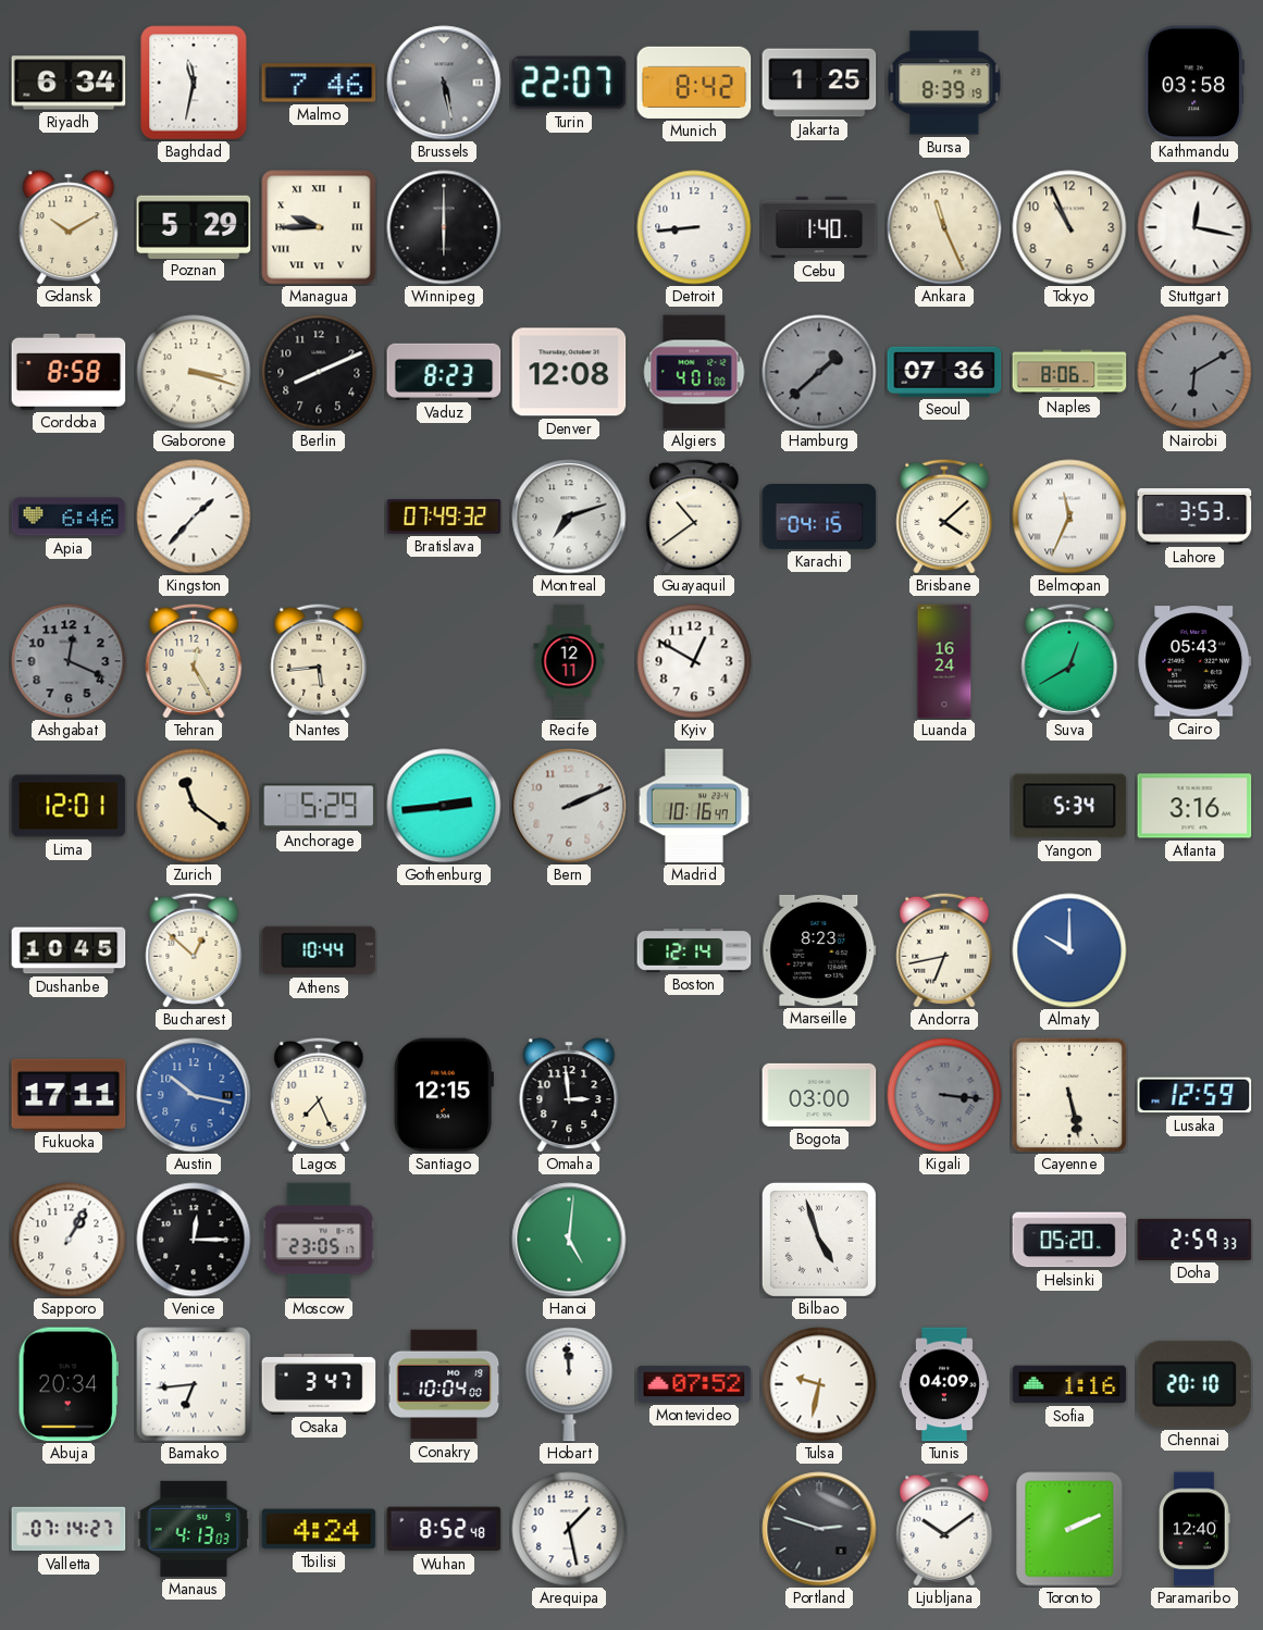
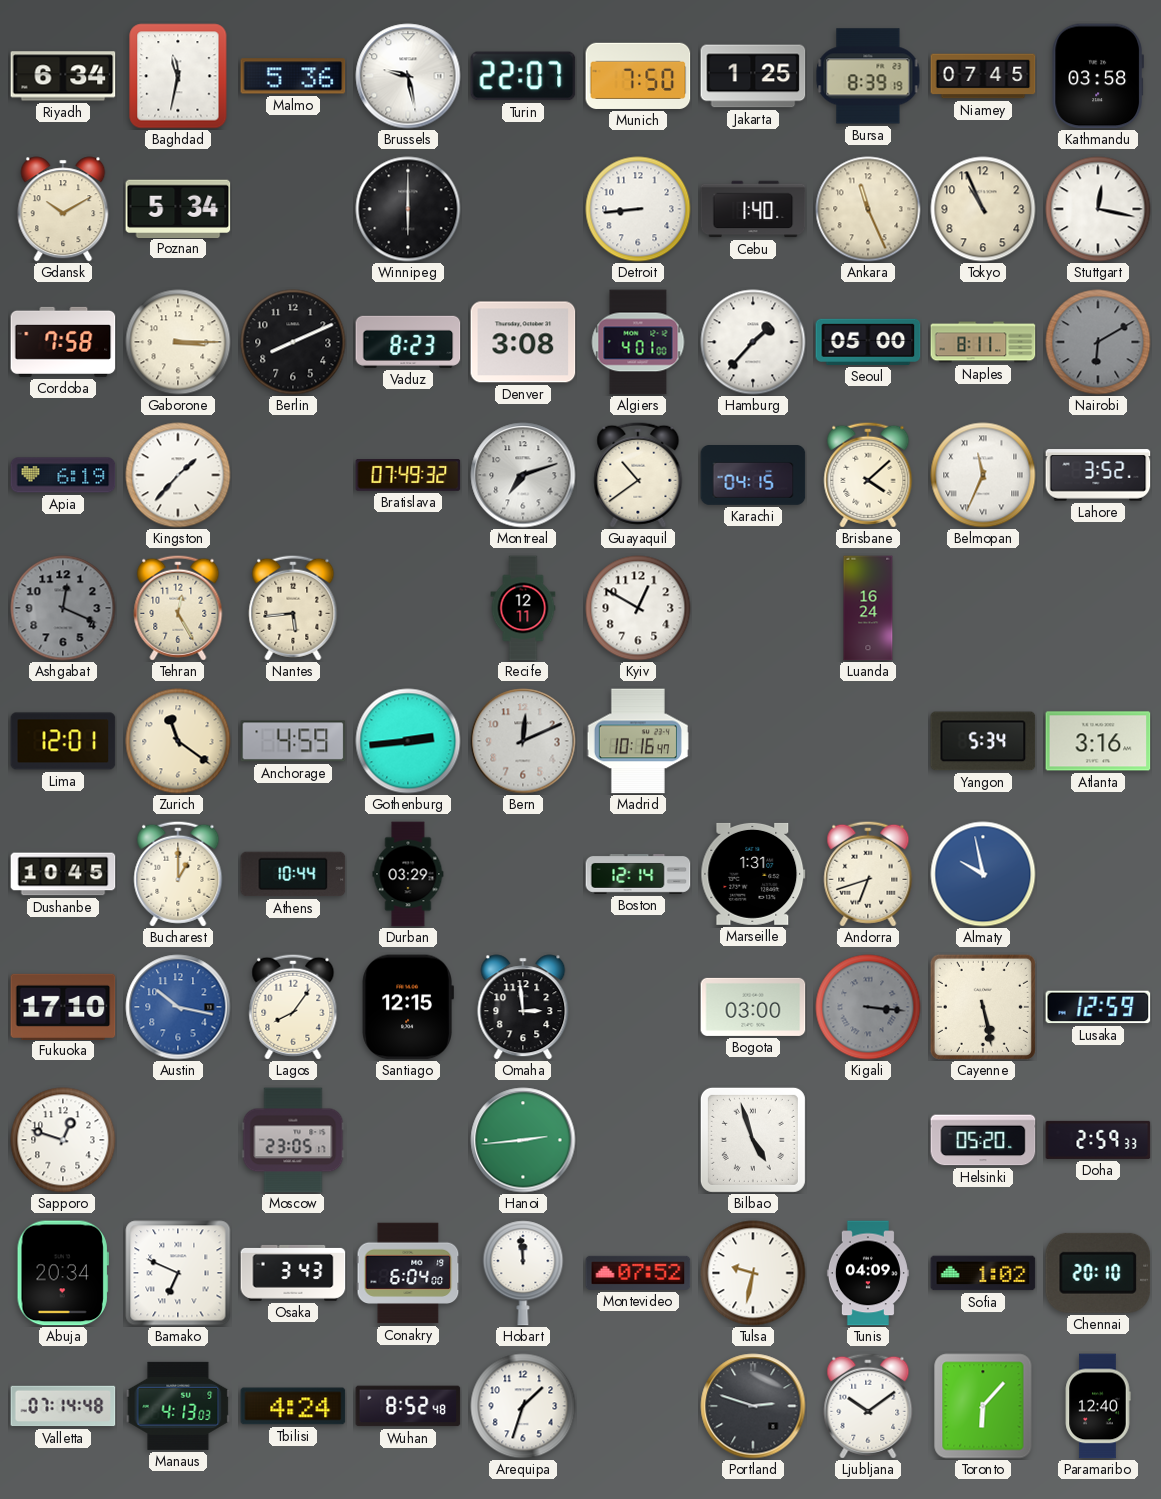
Malmo: 7:46 -> 5:36
Brussels: 5:28 -> 9:28
Brussels dial: grey -> white
Munich: 8:42 -> 7:50
Niamey: none -> 07:45
Poznan: 5:29 -> 5:34
Managua: 9:45 -> none
Cordoba: 8:58 -> 7:58
Gaborone: 3:18 -> 3:15
Denver: 12:08 -> 3:08
Hamburg: 1:38 -> 1:37
Hamburg dial: grey -> white
Seoul: 07:36 -> 05:00
Naples: 8:06 -> 8:11
Apia: 6:46 -> 6:19
Lahore: 3:53 -> 3:52
Suva: 12:40 -> none
Cairo: 05:43 -> none
Anchorage: 5:29 -> 4:59
Bern: 2:11 -> 12:11
Bucharest: 12:52 -> 1:00
Durban: none -> 03:29
Marseille: 8:23 -> 1:31
Andorra: 6:43 -> 6:42
Almaty: 10:00 -> 9:58
Fukuoka: 17:11 -> 17:10
Lagos: 7:26 -> 8:06
Sapporo: 1:05 -> 12:48
Venice: 12:15 -> none
Hanoi: 5:01 -> 2:44
Bamako: 6:44 -> 6:49
Osaka: 3:47 -> 3:43
Conakry: 10:04 -> 6:04
Sofia: 1:16 -> 1:02
Valletta: 07:14:27 -> 07:14:48
Arequipa: 1:28 -> 1:33
Toronto: 2:11 -> 6:07
